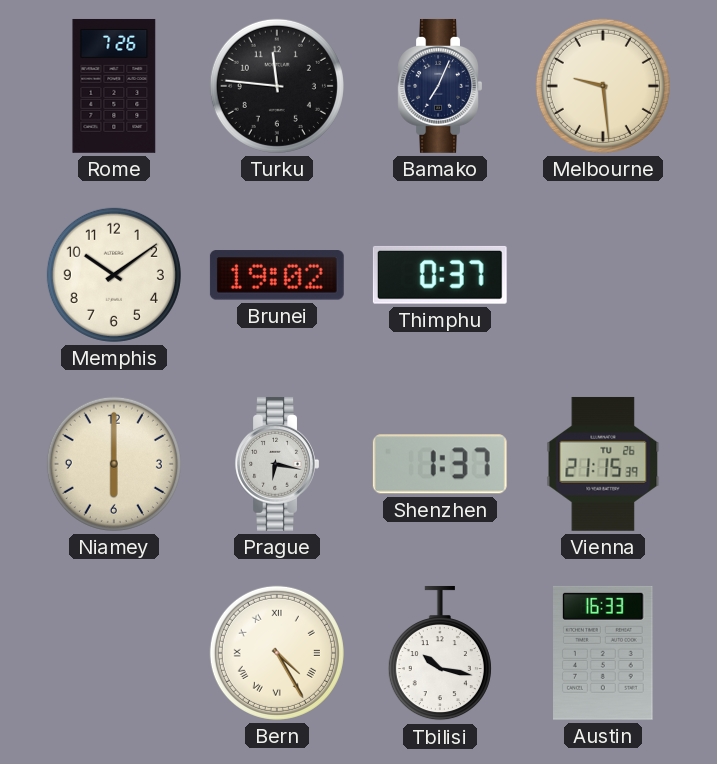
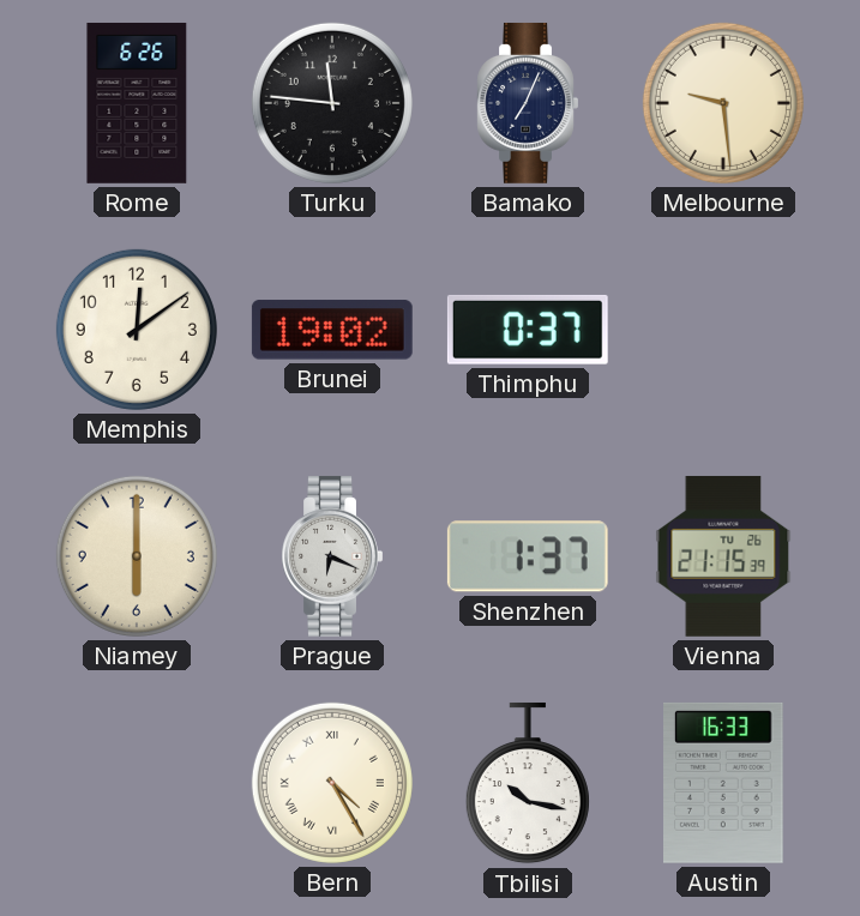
Rome: 7:26 -> 6:26
Memphis: 10:09 -> 12:09
Prague: 6:17 -> 6:19
